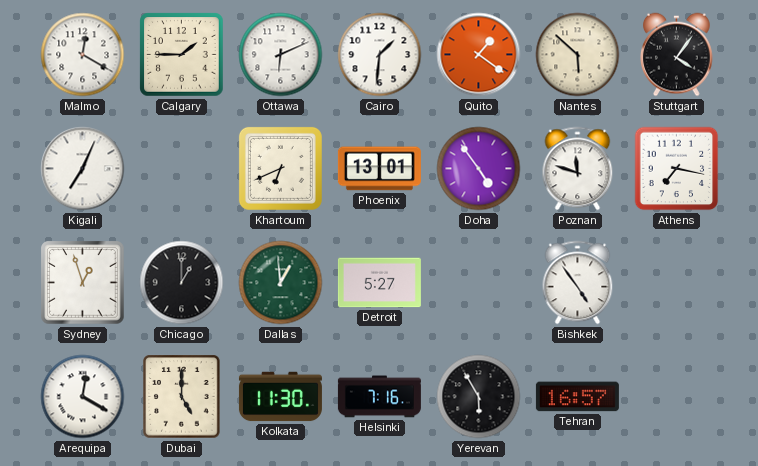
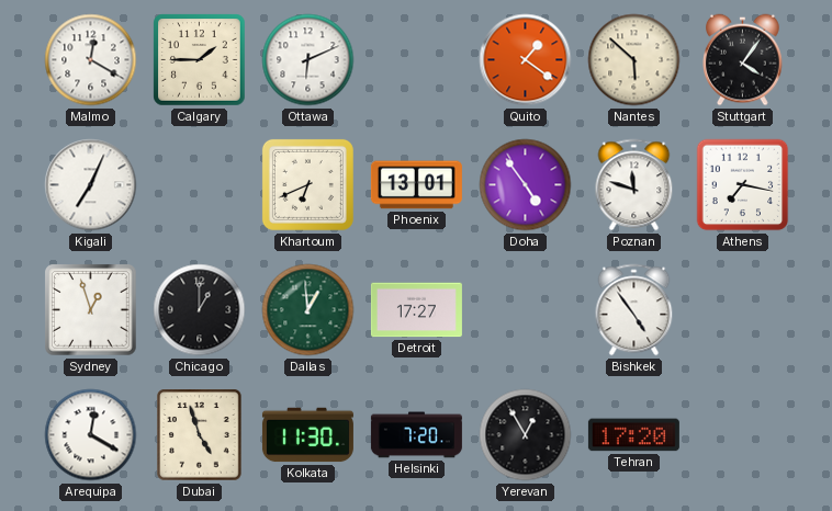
Cairo: 1:31 -> none
Detroit: 5:27 -> 17:27
Dubai: 5:00 -> 4:57
Helsinki: 7:16 -> 7:20
Yerevan: 5:55 -> 12:55
Tehran: 16:57 -> 17:20
